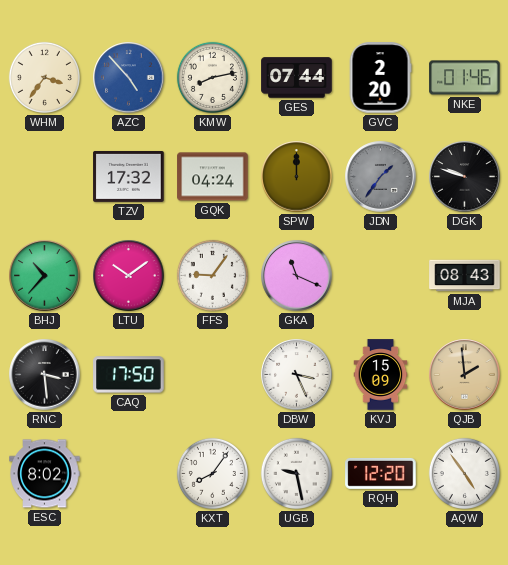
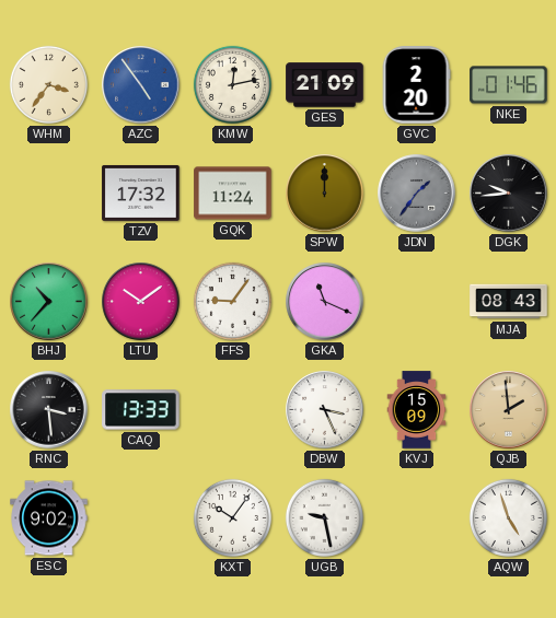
AZC: 4:53 -> 4:54
KMW: 8:13 -> 12:13
GES: 07:44 -> 21:09
GQK: 04:24 -> 11:24
DGK: 9:48 -> 9:44
CAQ: 17:50 -> 13:33
ESC: 8:02 -> 9:02
KXT: 8:06 -> 10:06
RQH: 12:20 -> none
AQW: 4:54 -> 4:57
